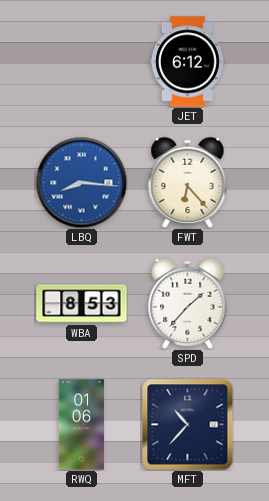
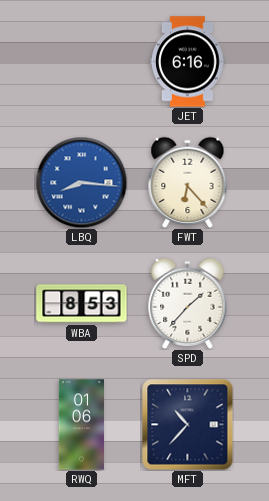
JET: 6:12 -> 6:16
